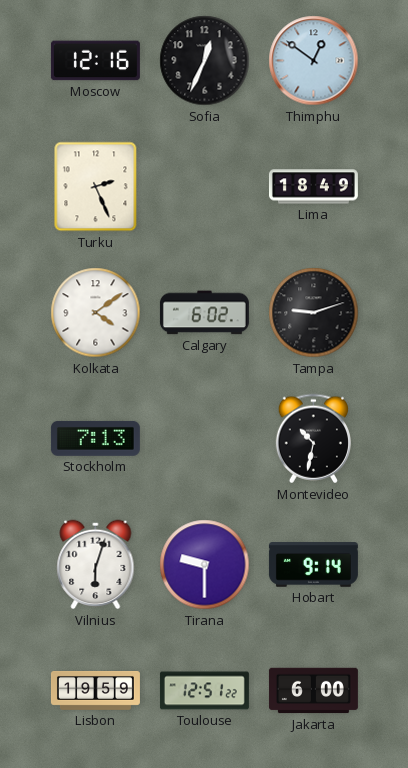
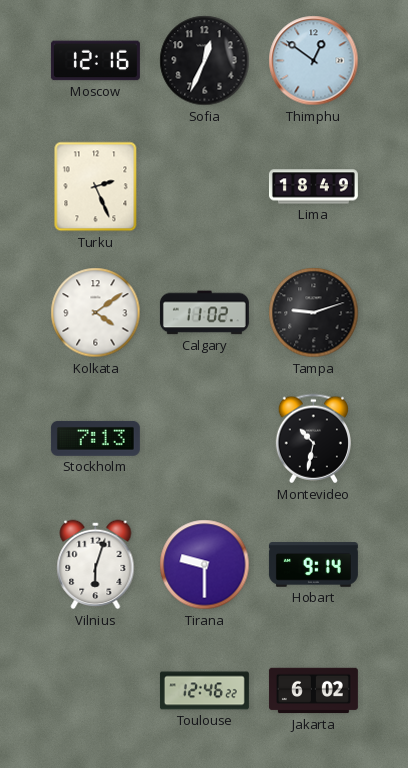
Calgary: 6:02 -> 11:02
Lisbon: 19:59 -> none
Toulouse: 12:51 -> 12:46
Jakarta: 6:00 -> 6:02
